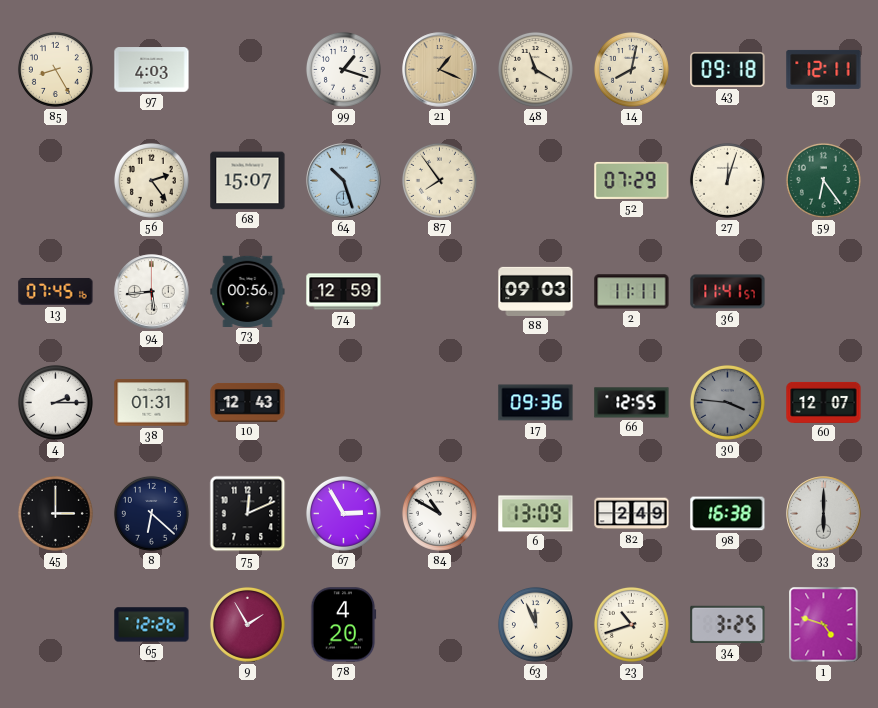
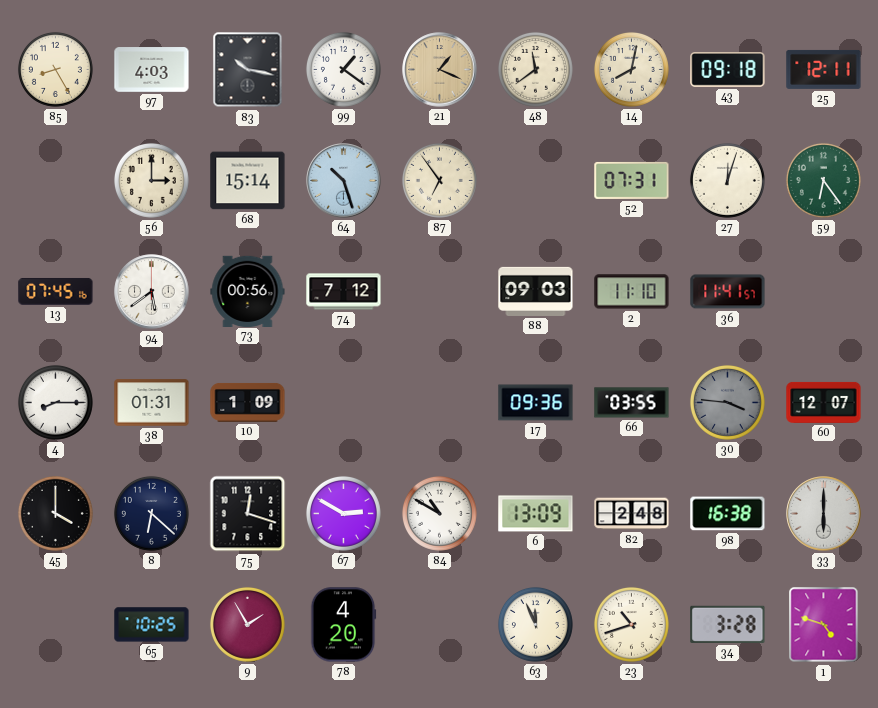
83: none -> 10:17
99: 1:18 -> 1:21
48: 11:20 -> 11:39
56: 2:24 -> 3:00
68: 15:07 -> 15:14
87: 7:54 -> 6:54
52: 07:29 -> 07:31
94: 5:44 -> 5:39
74: 12:59 -> 7:12
2: 11:11 -> 11:10
4: 2:15 -> 8:15
10: 12:43 -> 1:09
66: 12:55 -> 03:55
45: 3:00 -> 4:00
75: 12:11 -> 12:18
67: 2:55 -> 2:50
82: 2:49 -> 2:48
65: 12:26 -> 10:25
34: 3:25 -> 3:28
